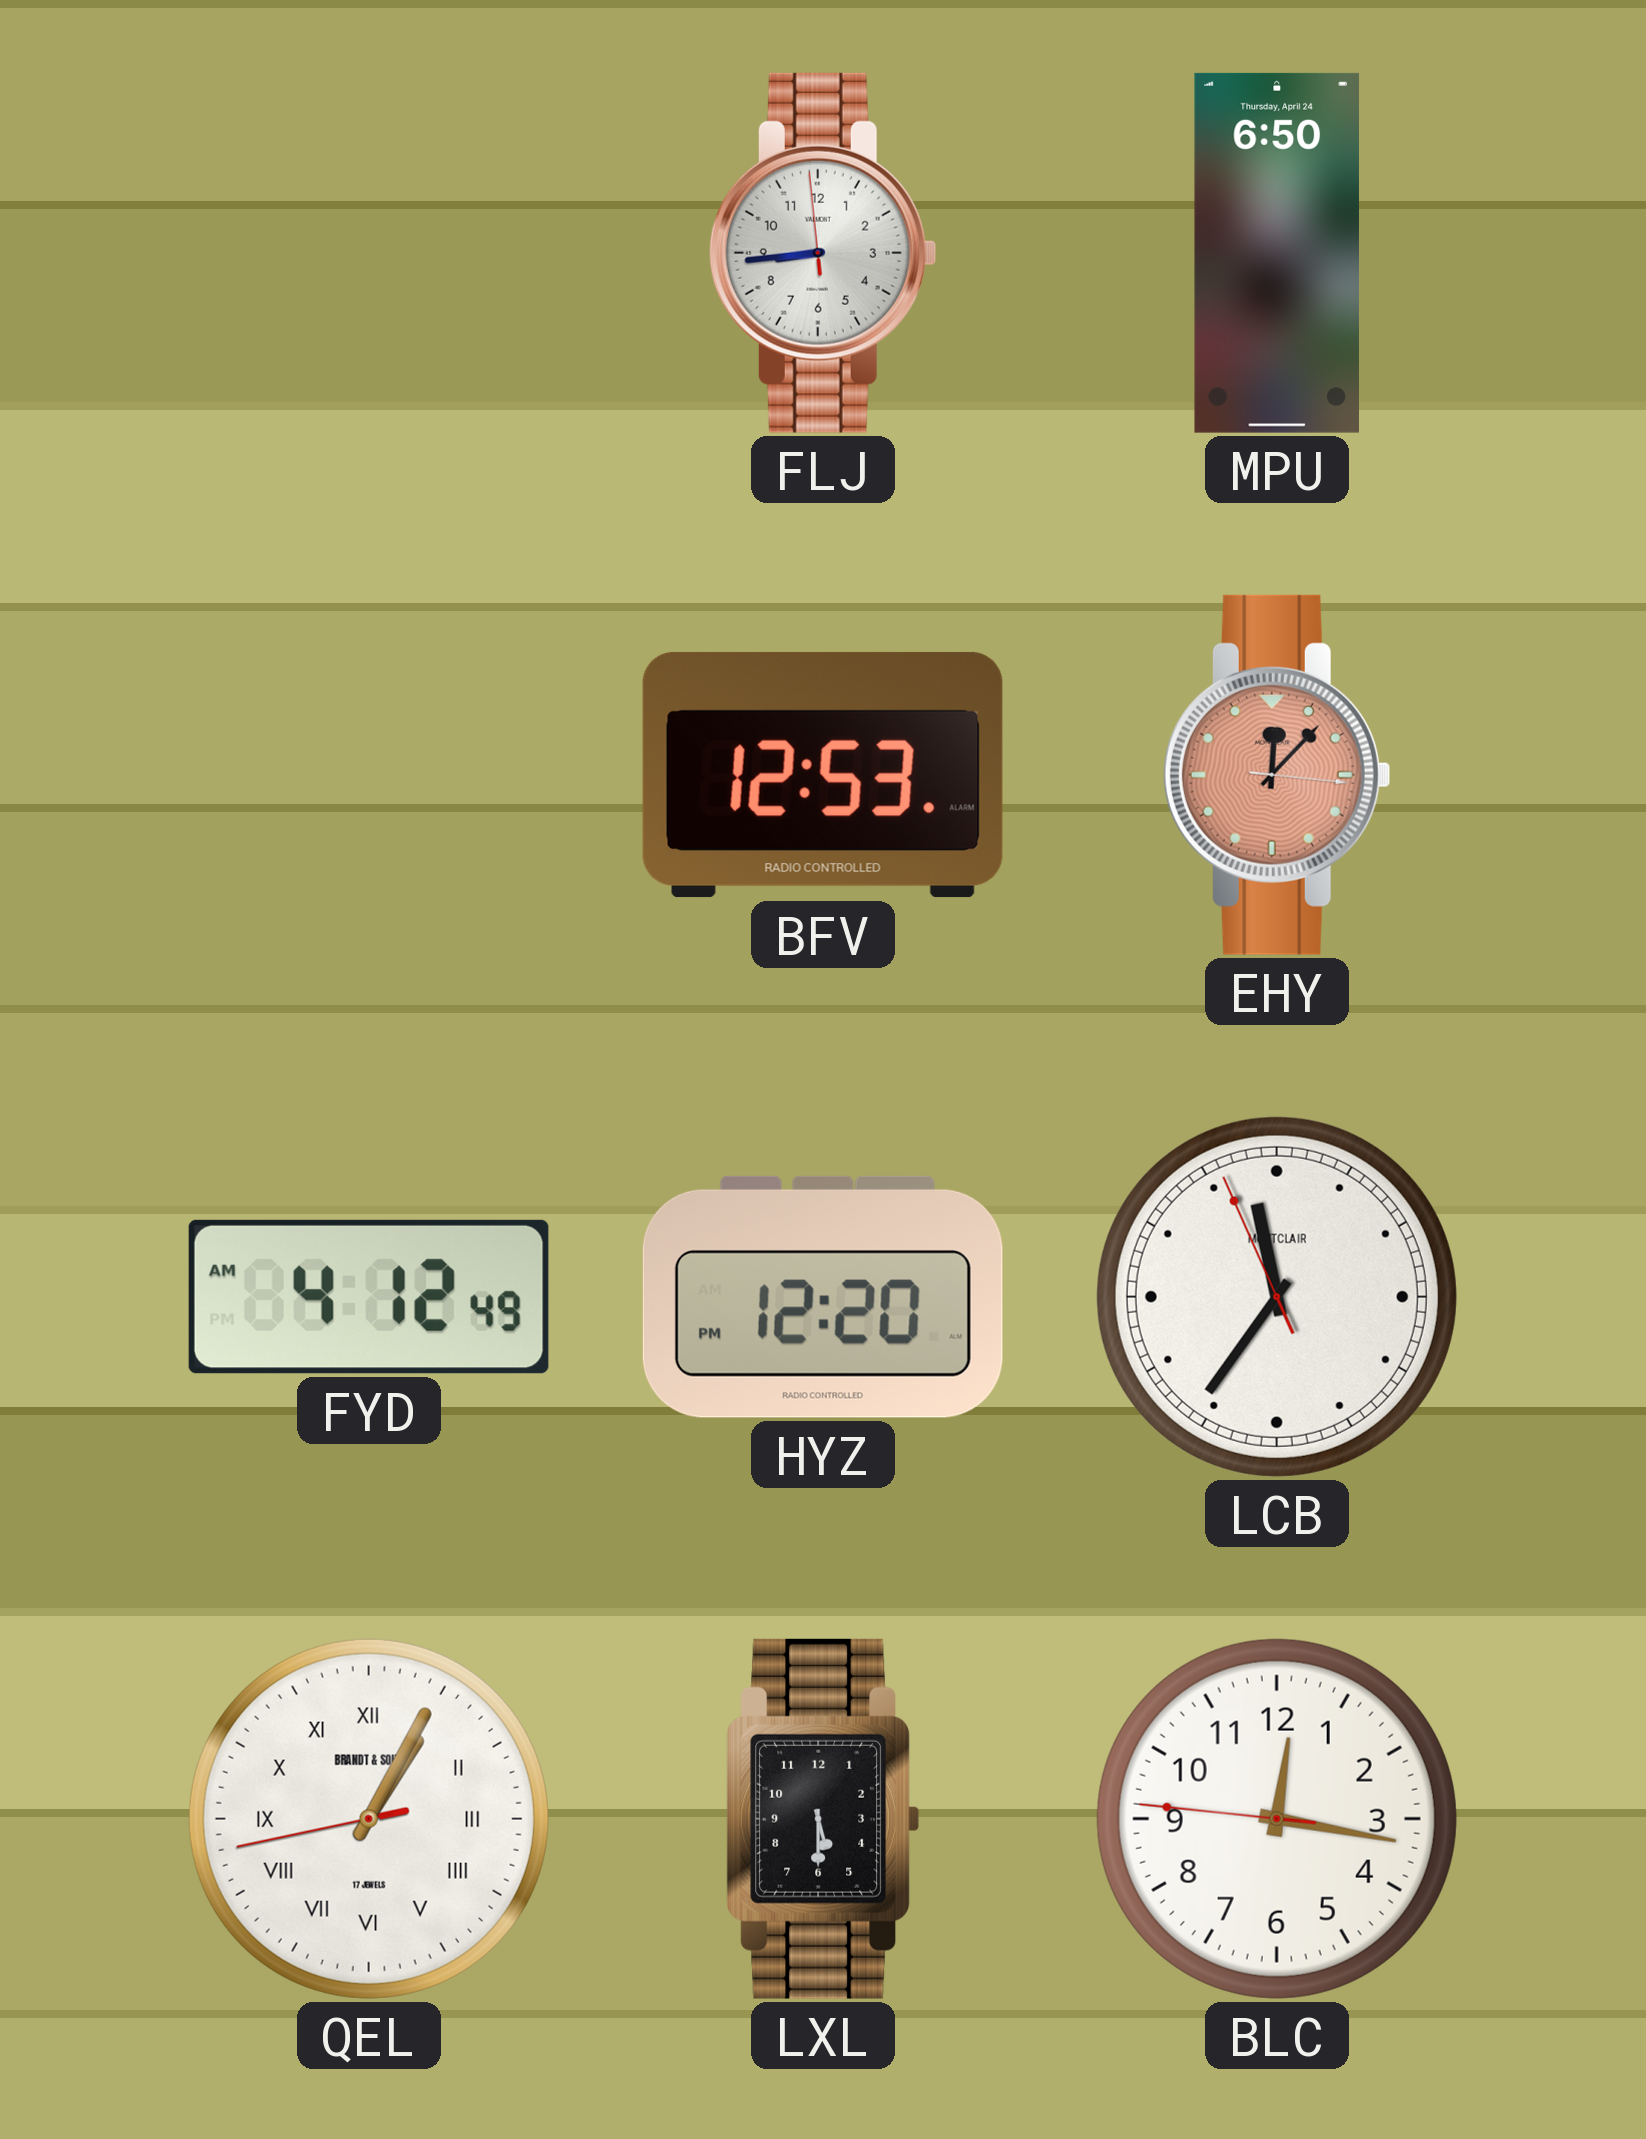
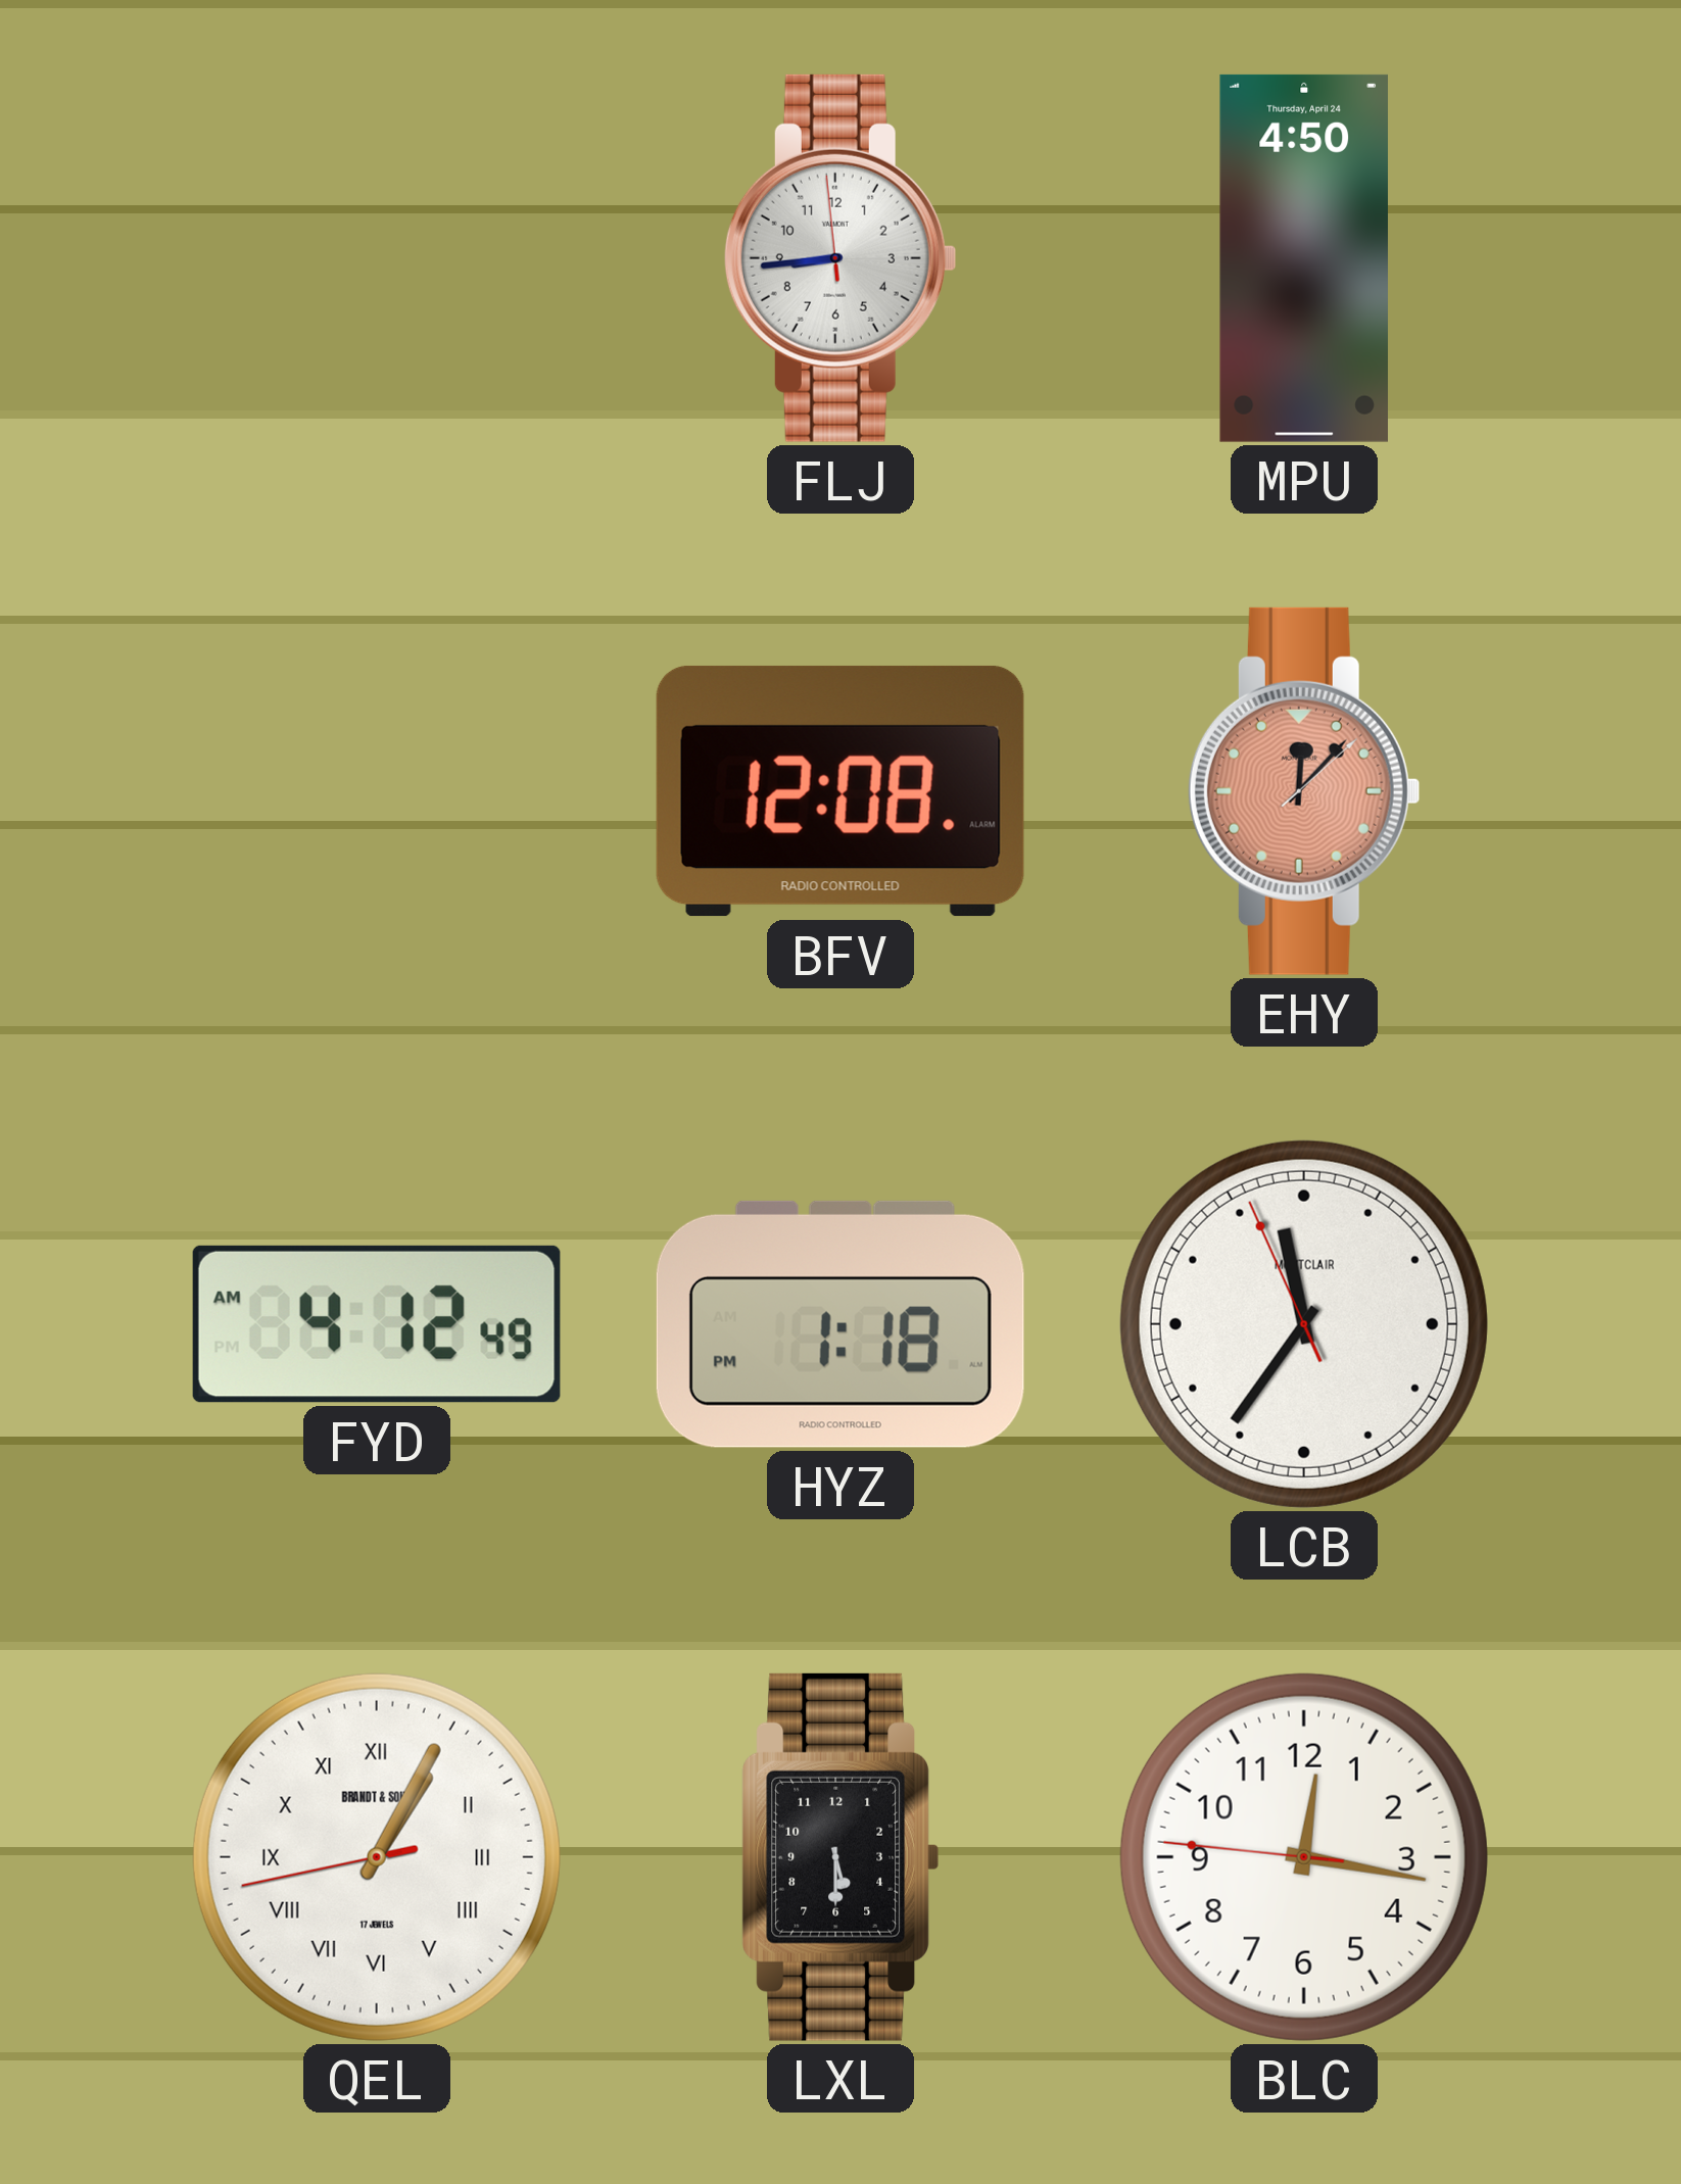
MPU: 6:50 -> 4:50
BFV: 12:53 -> 12:08
EHY: 12:07:16 -> 12:07:08
HYZ: 12:20 -> 1:18
